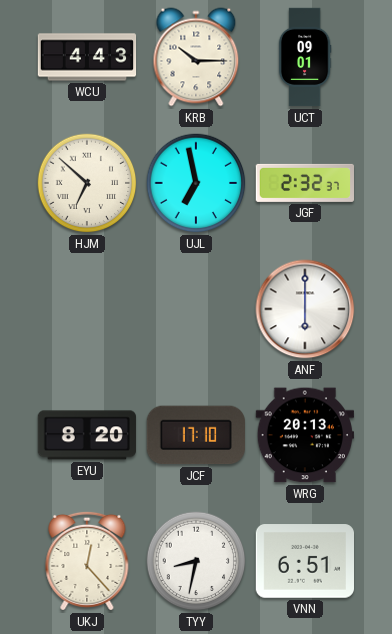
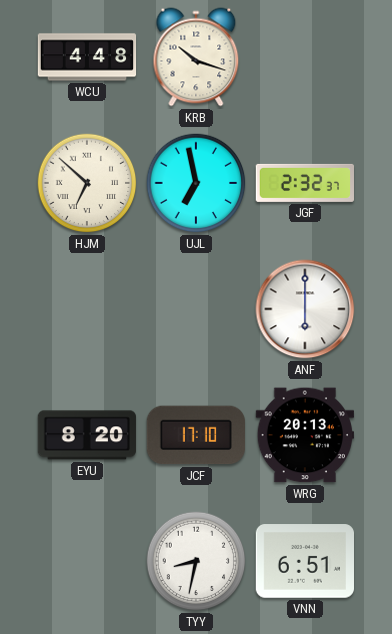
WCU: 4:43 -> 4:48
KRB: 10:15 -> 10:18
UCT: 09:01 -> none
UKJ: 12:23 -> none
